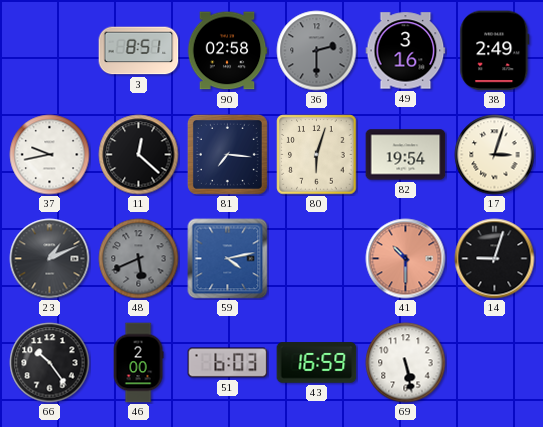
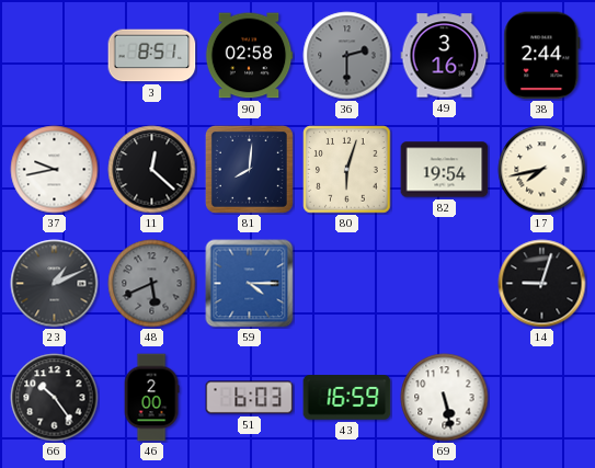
38: 2:49 -> 2:44
81: 7:16 -> 8:01
17: 3:03 -> 7:43
59: 4:13 -> 4:15
41: 10:30 -> none
